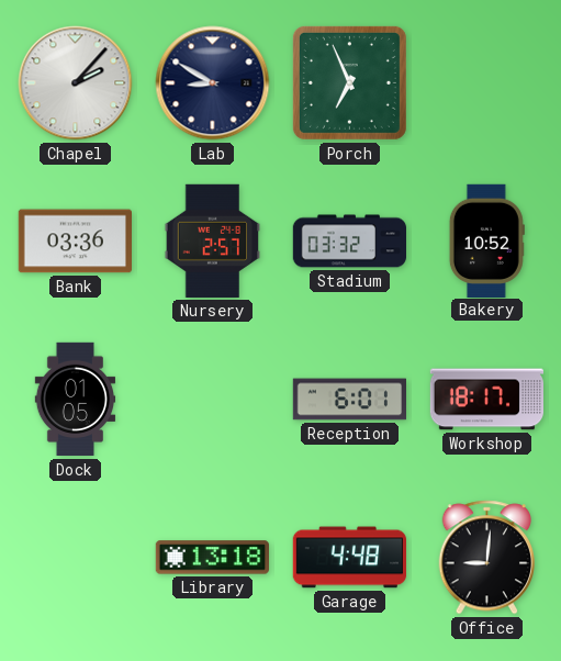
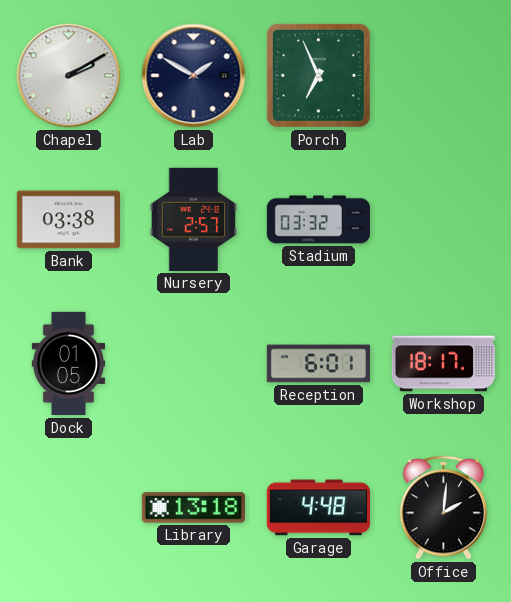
Chapel: 2:07 -> 2:10
Lab: 8:50 -> 1:50
Bank: 03:36 -> 03:38
Bakery: 10:52 -> none
Office: 9:01 -> 2:01
